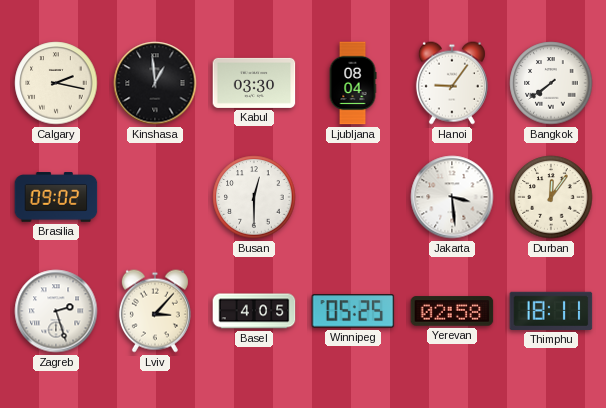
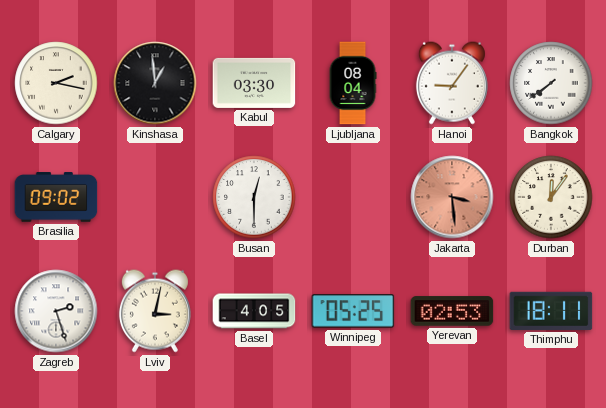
Jakarta dial: white -> salmon
Lviv: 3:07 -> 3:02
Yerevan: 02:58 -> 02:53
